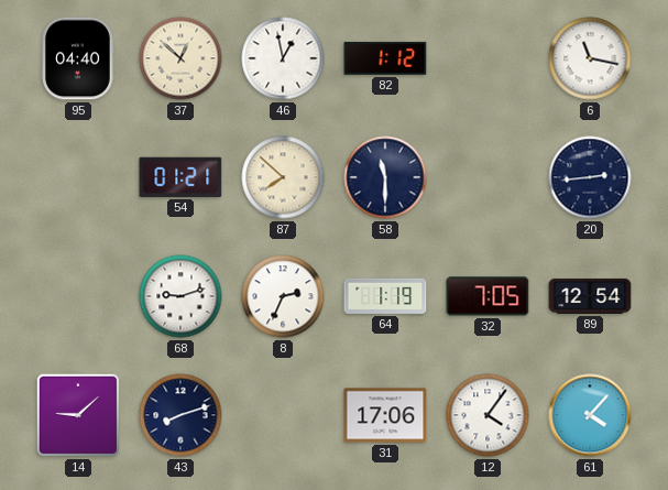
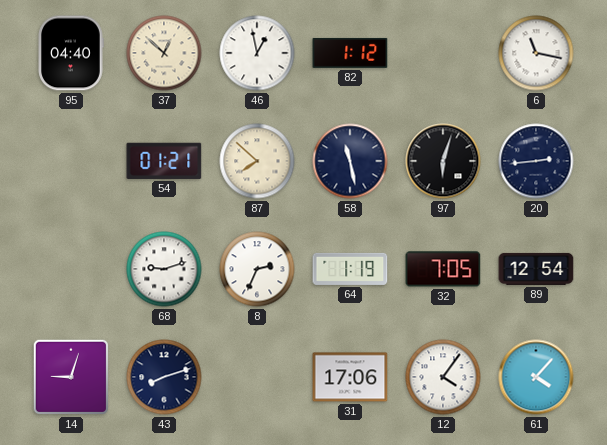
58: 11:30 -> 11:28
97: none -> 6:03
14: 9:08 -> 9:03
